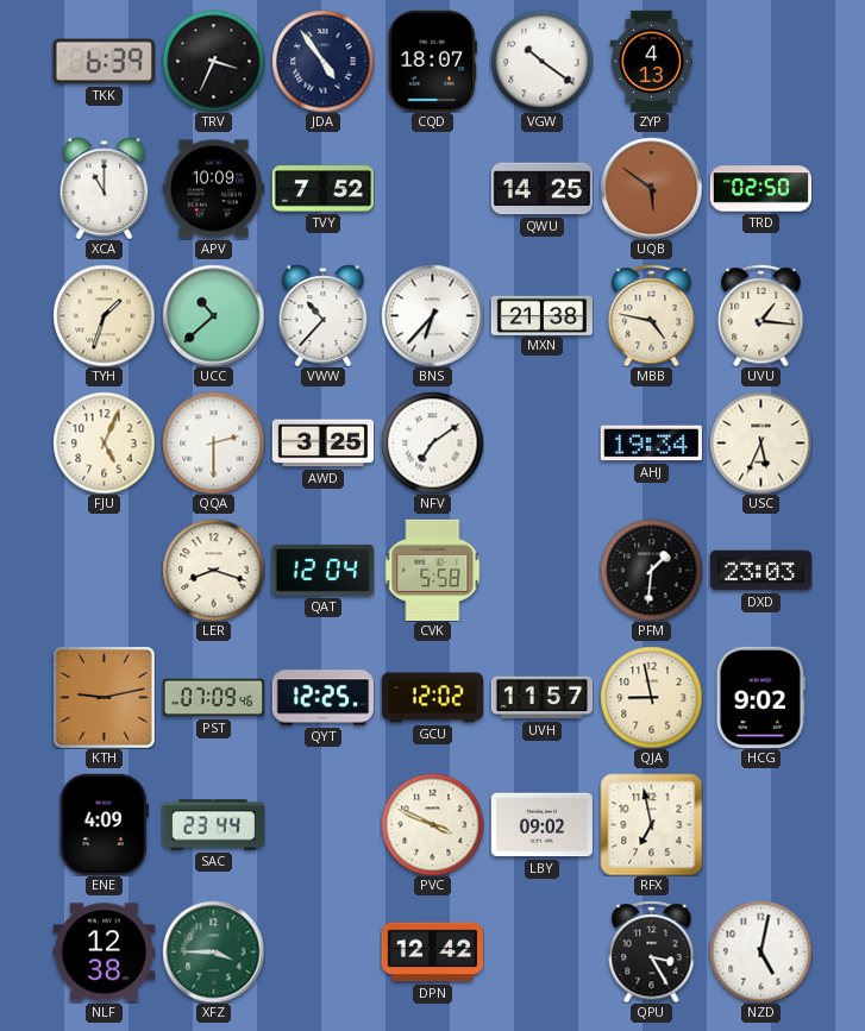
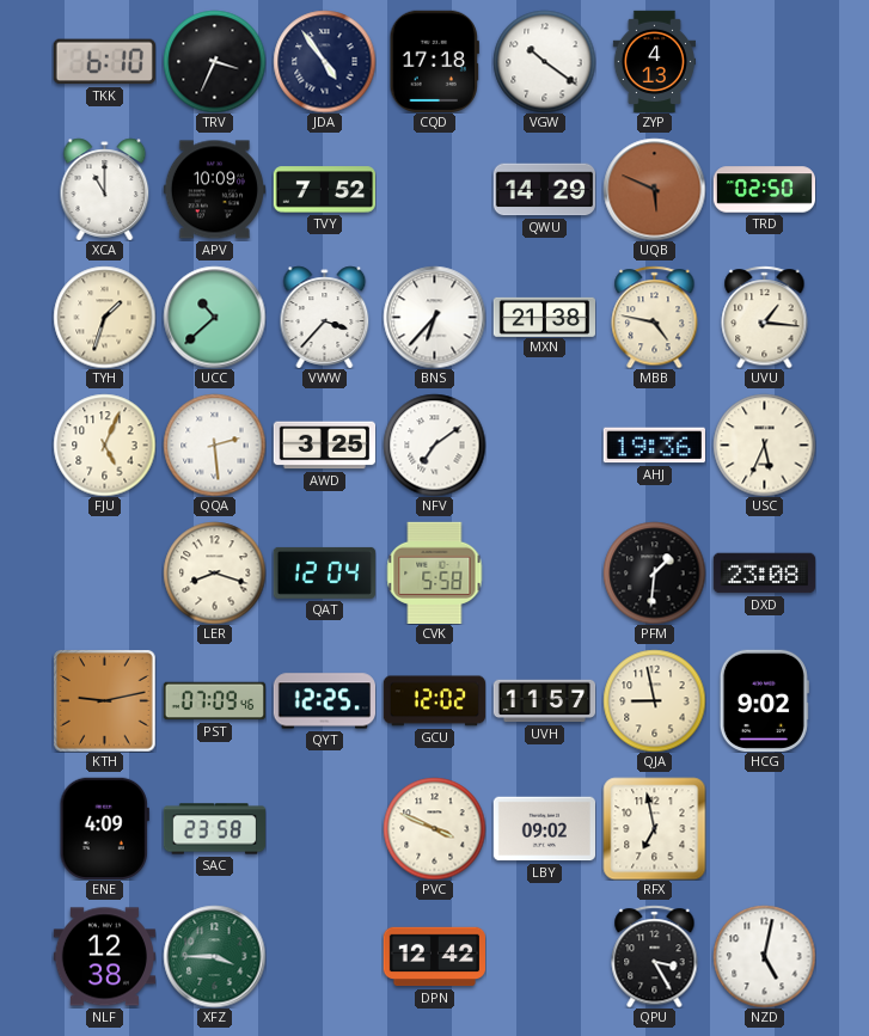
TKK: 6:39 -> 6:10
CQD: 18:07 -> 17:18
QWU: 14:25 -> 14:29
UQB: 5:51 -> 5:49
VWW: 10:37 -> 3:37
QQA: 2:30 -> 2:29
AHJ: 19:34 -> 19:36
DXD: 23:03 -> 23:08
SAC: 23:44 -> 23:58
